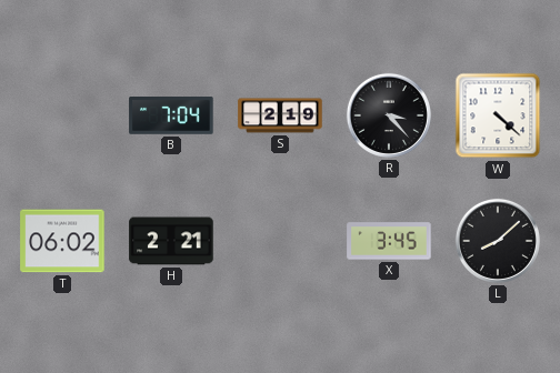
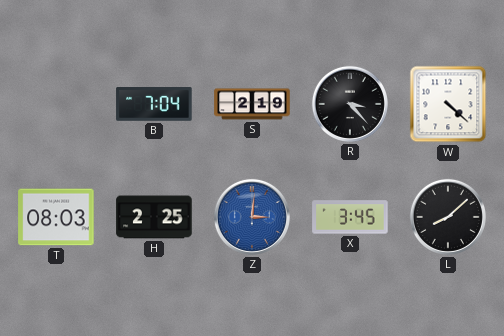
T: 06:02 -> 08:03
H: 2:21 -> 2:25
Z: none -> 3:01
